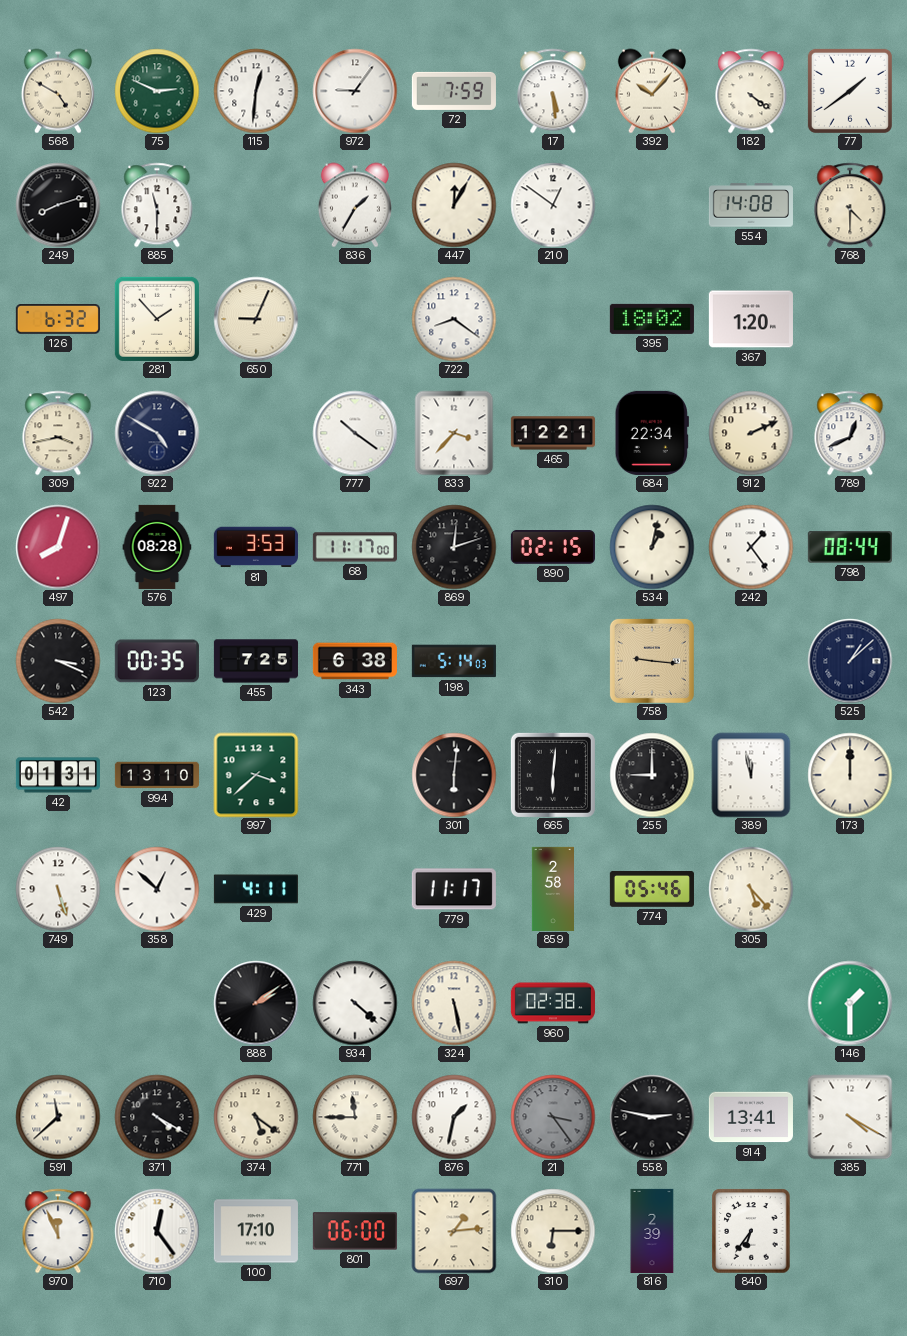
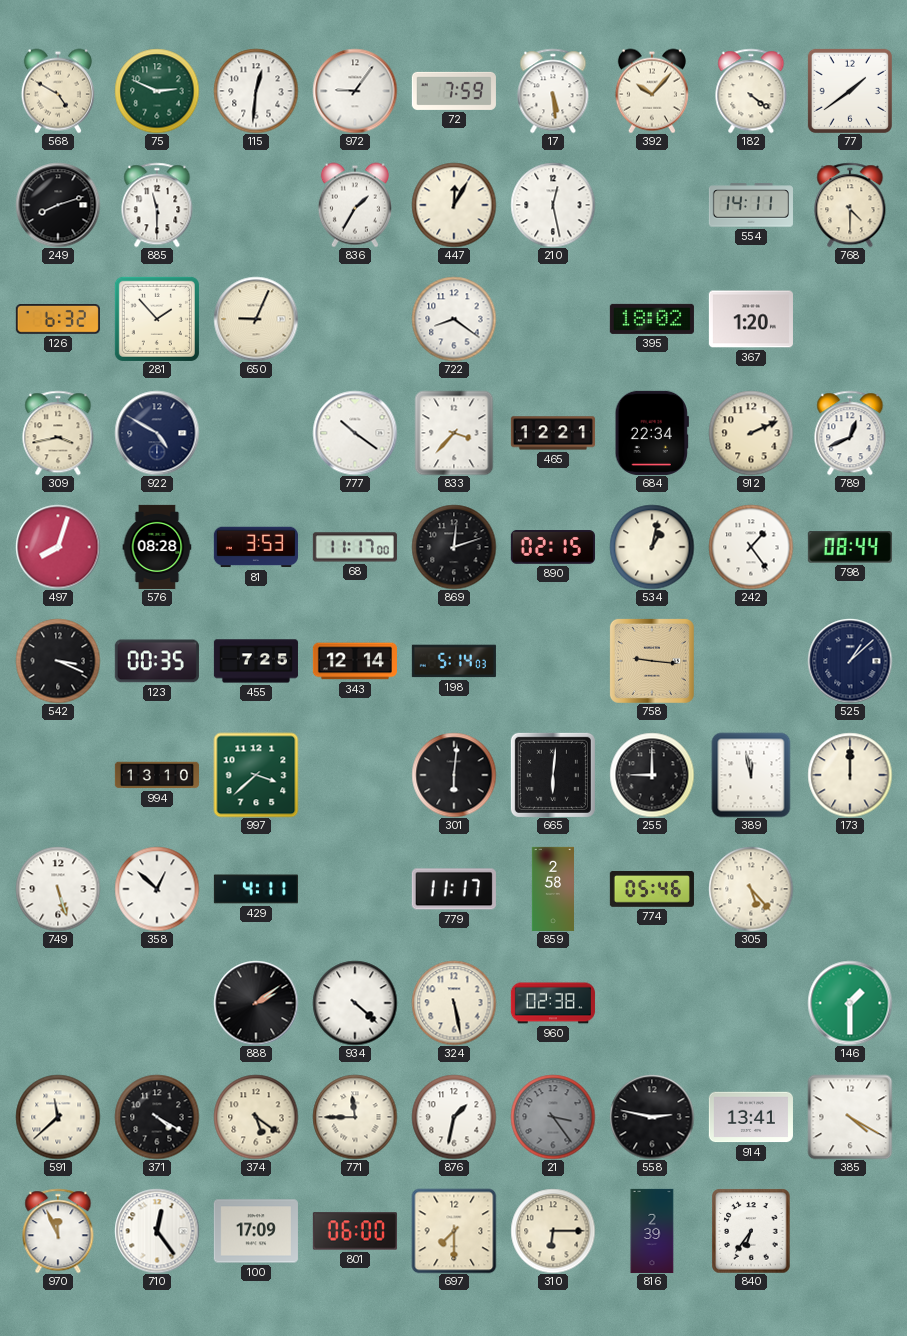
210: 12:51 -> 12:28
554: 14:08 -> 14:11
343: 6:38 -> 12:14
42: 01:31 -> none
100: 17:10 -> 17:09
697: 1:14 -> 7:30
